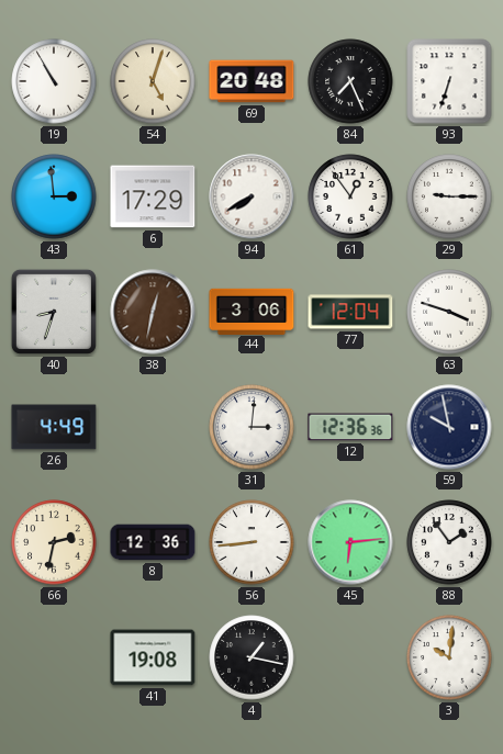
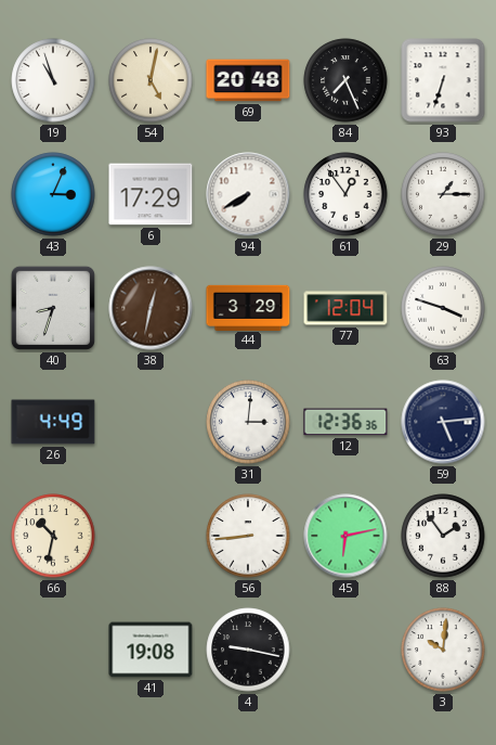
19: 10:55 -> 10:57
54: 5:03 -> 5:02
43: 2:59 -> 3:04
29: 9:15 -> 1:15
44: 3:06 -> 3:29
59: 9:58 -> 5:14
66: 2:32 -> 10:32
8: 12:36 -> none
45: 6:14 -> 6:13
4: 1:17 -> 9:17
